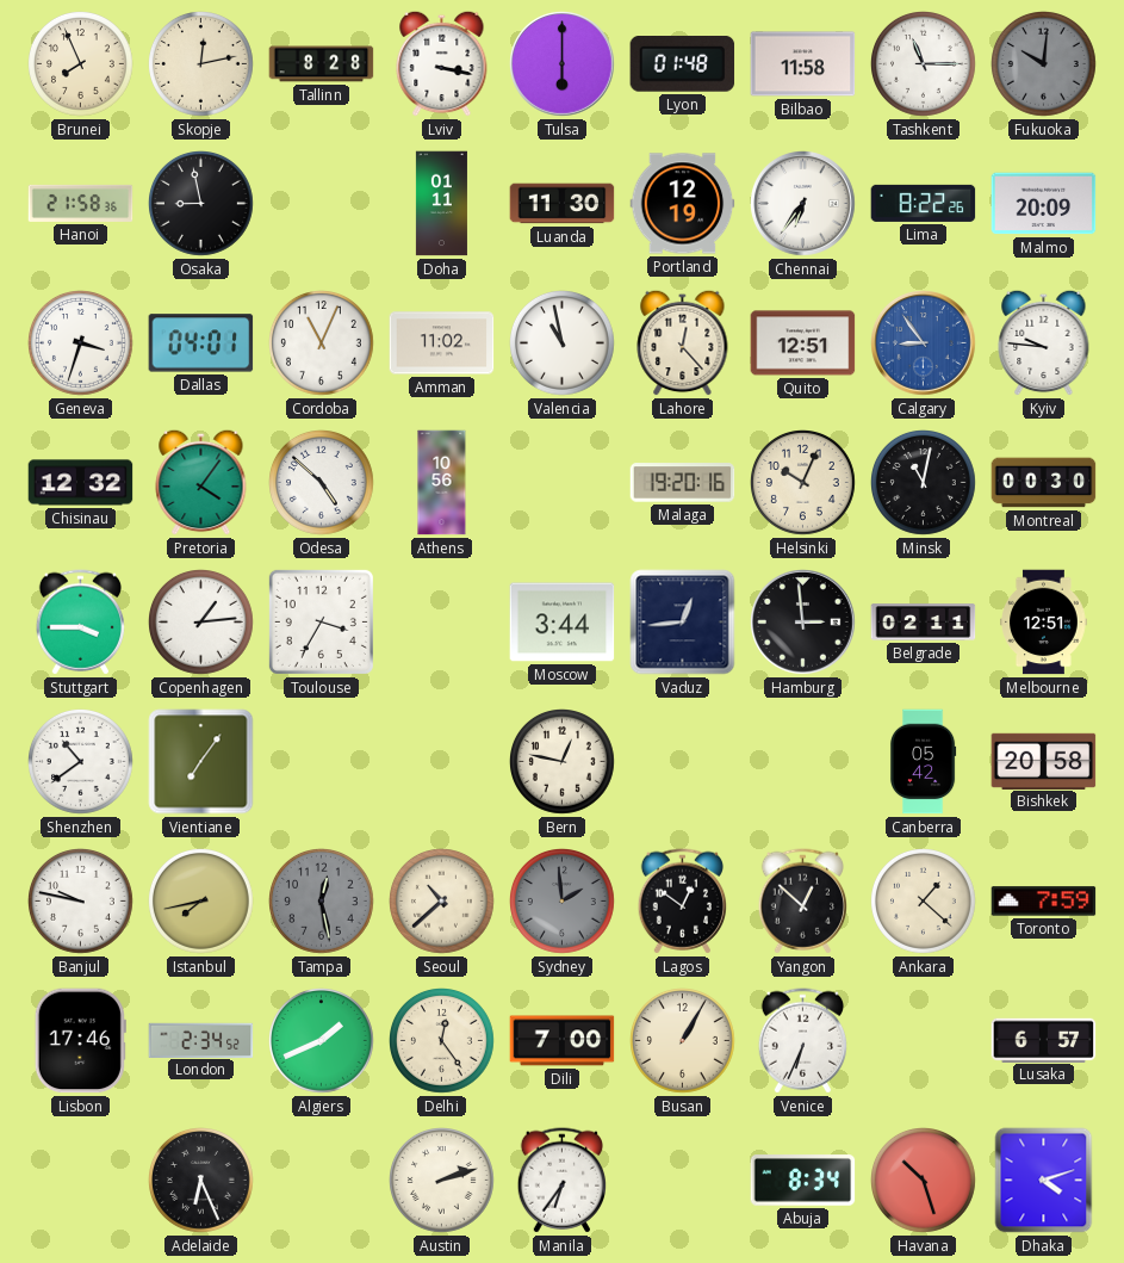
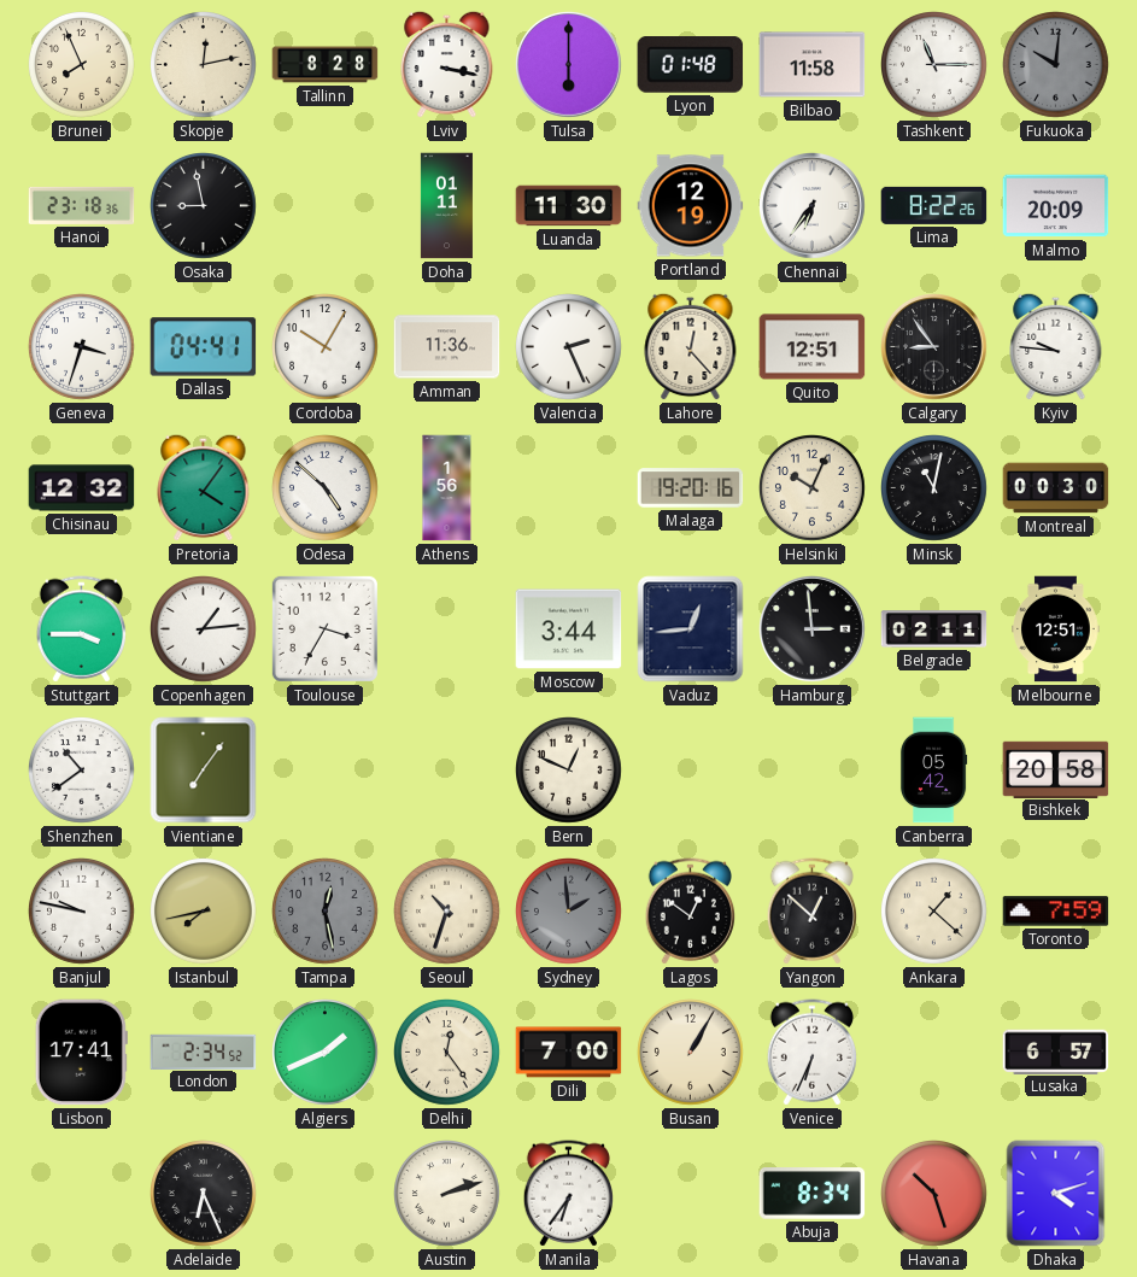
Hanoi: 21:58 -> 23:18
Dallas: 04:01 -> 04:41
Cordoba: 11:04 -> 10:05
Amman: 11:02 -> 11:36
Valencia: 10:58 -> 2:26
Calgary dial: blue -> black
Athens: 10:56 -> 1:56
Bern: 12:47 -> 12:49
Seoul: 10:38 -> 10:33
Lisbon: 17:46 -> 17:41
